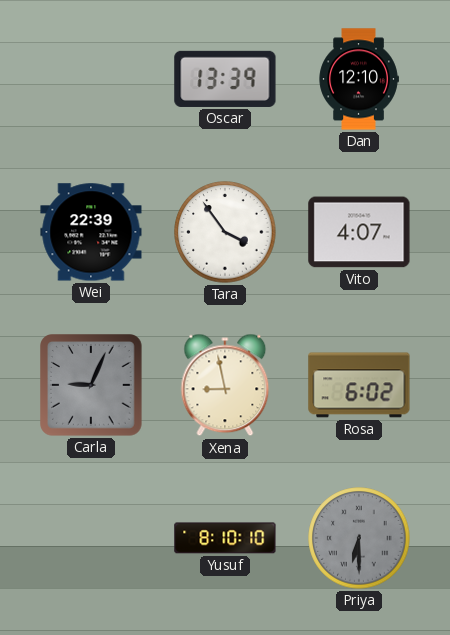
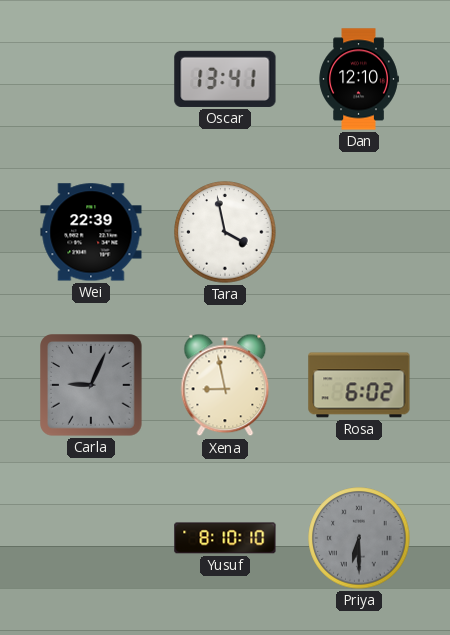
Oscar: 13:39 -> 13:41
Tara: 3:54 -> 3:58
Vito: 4:07 -> none
